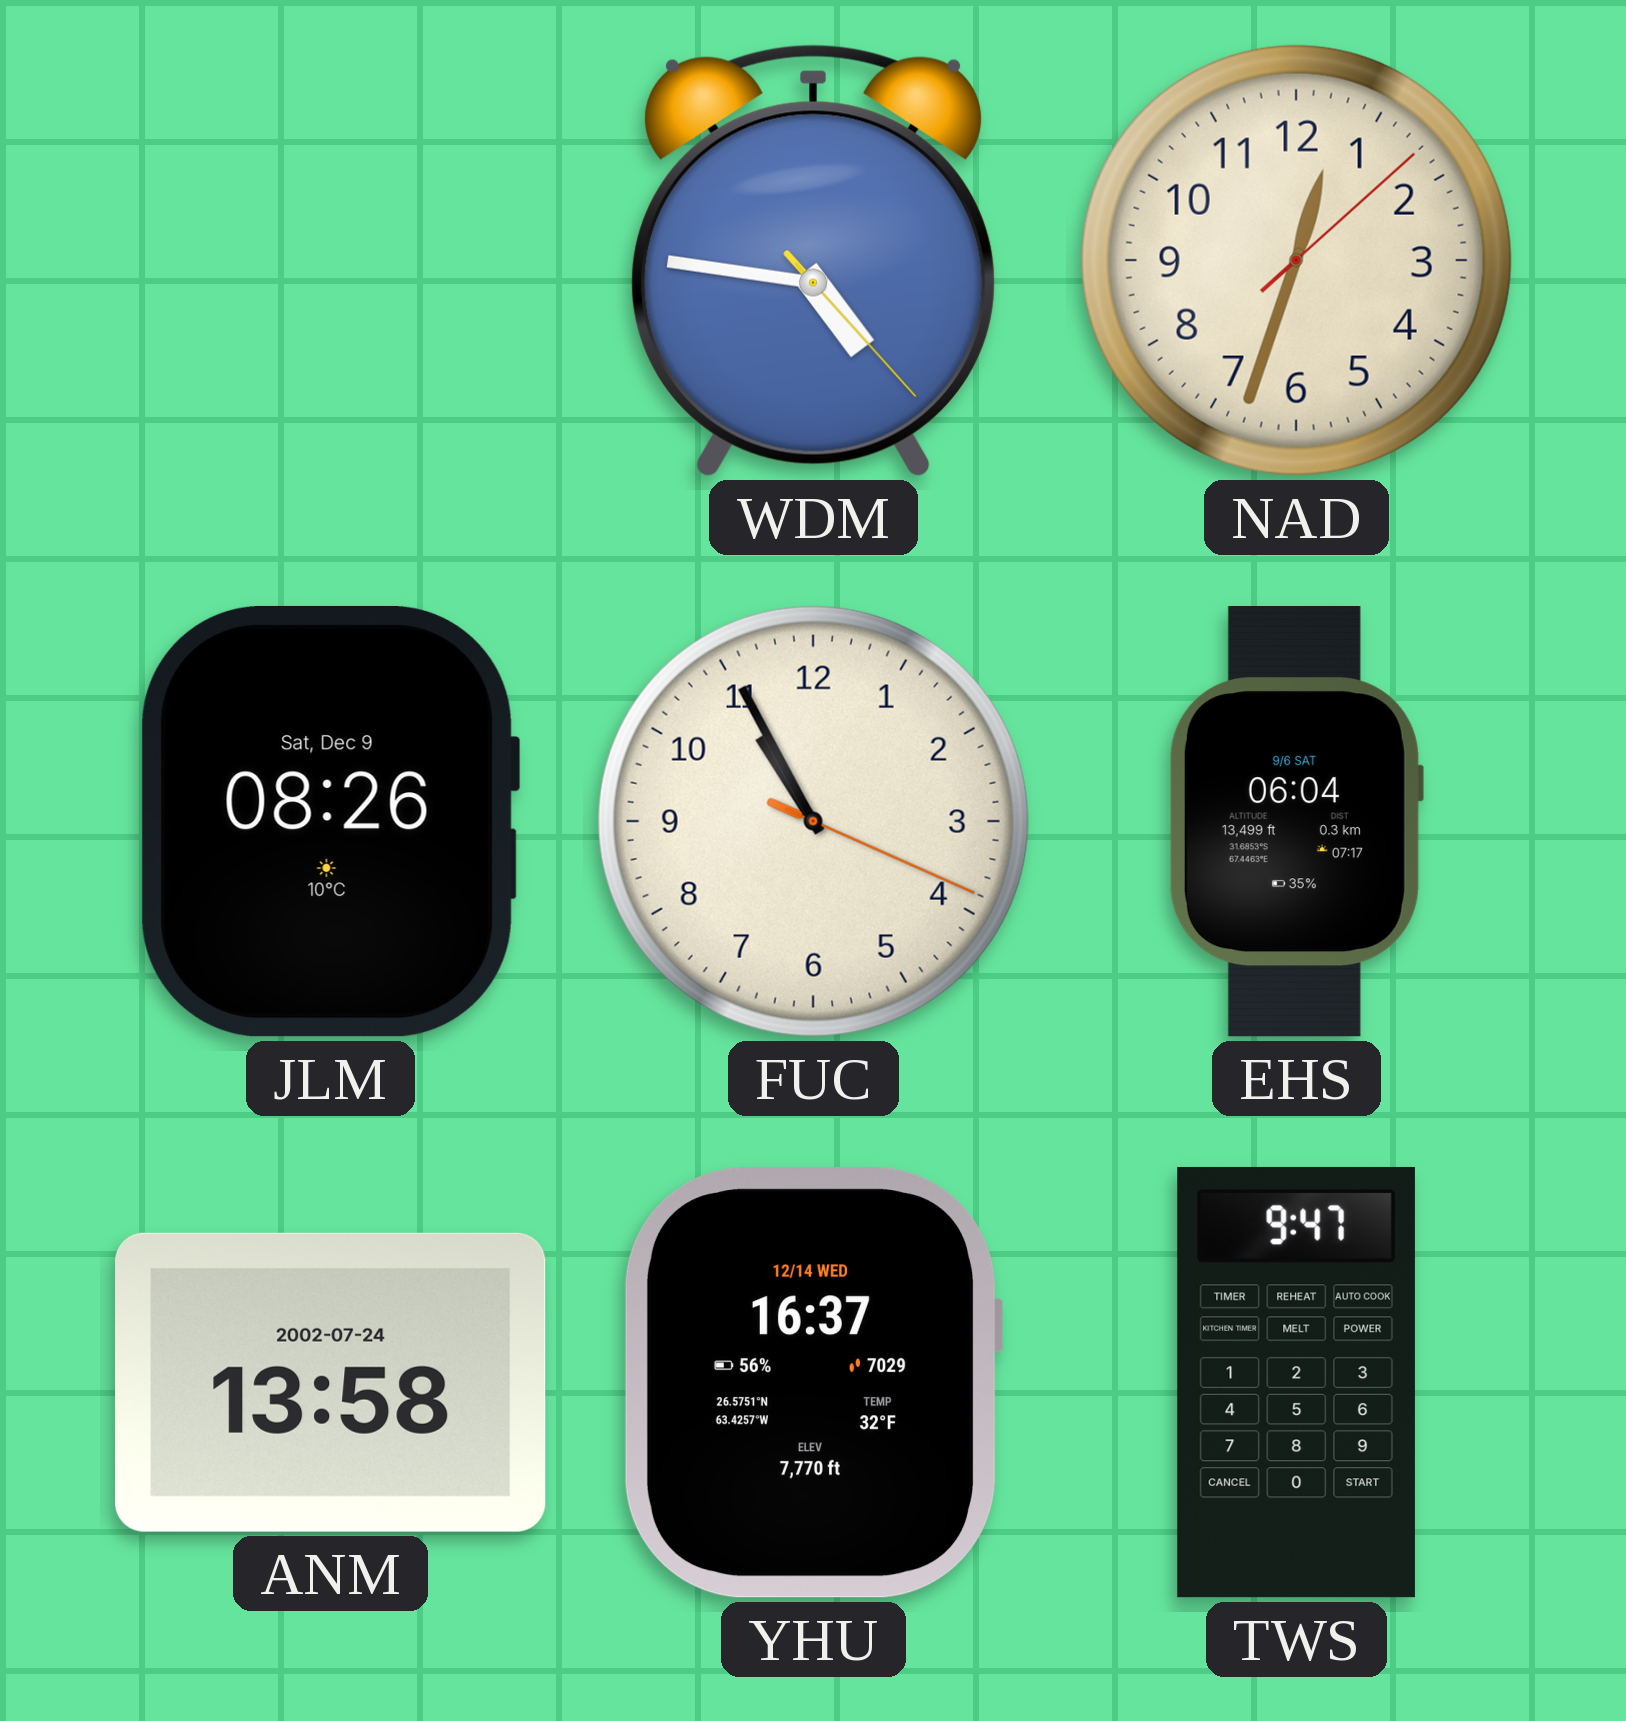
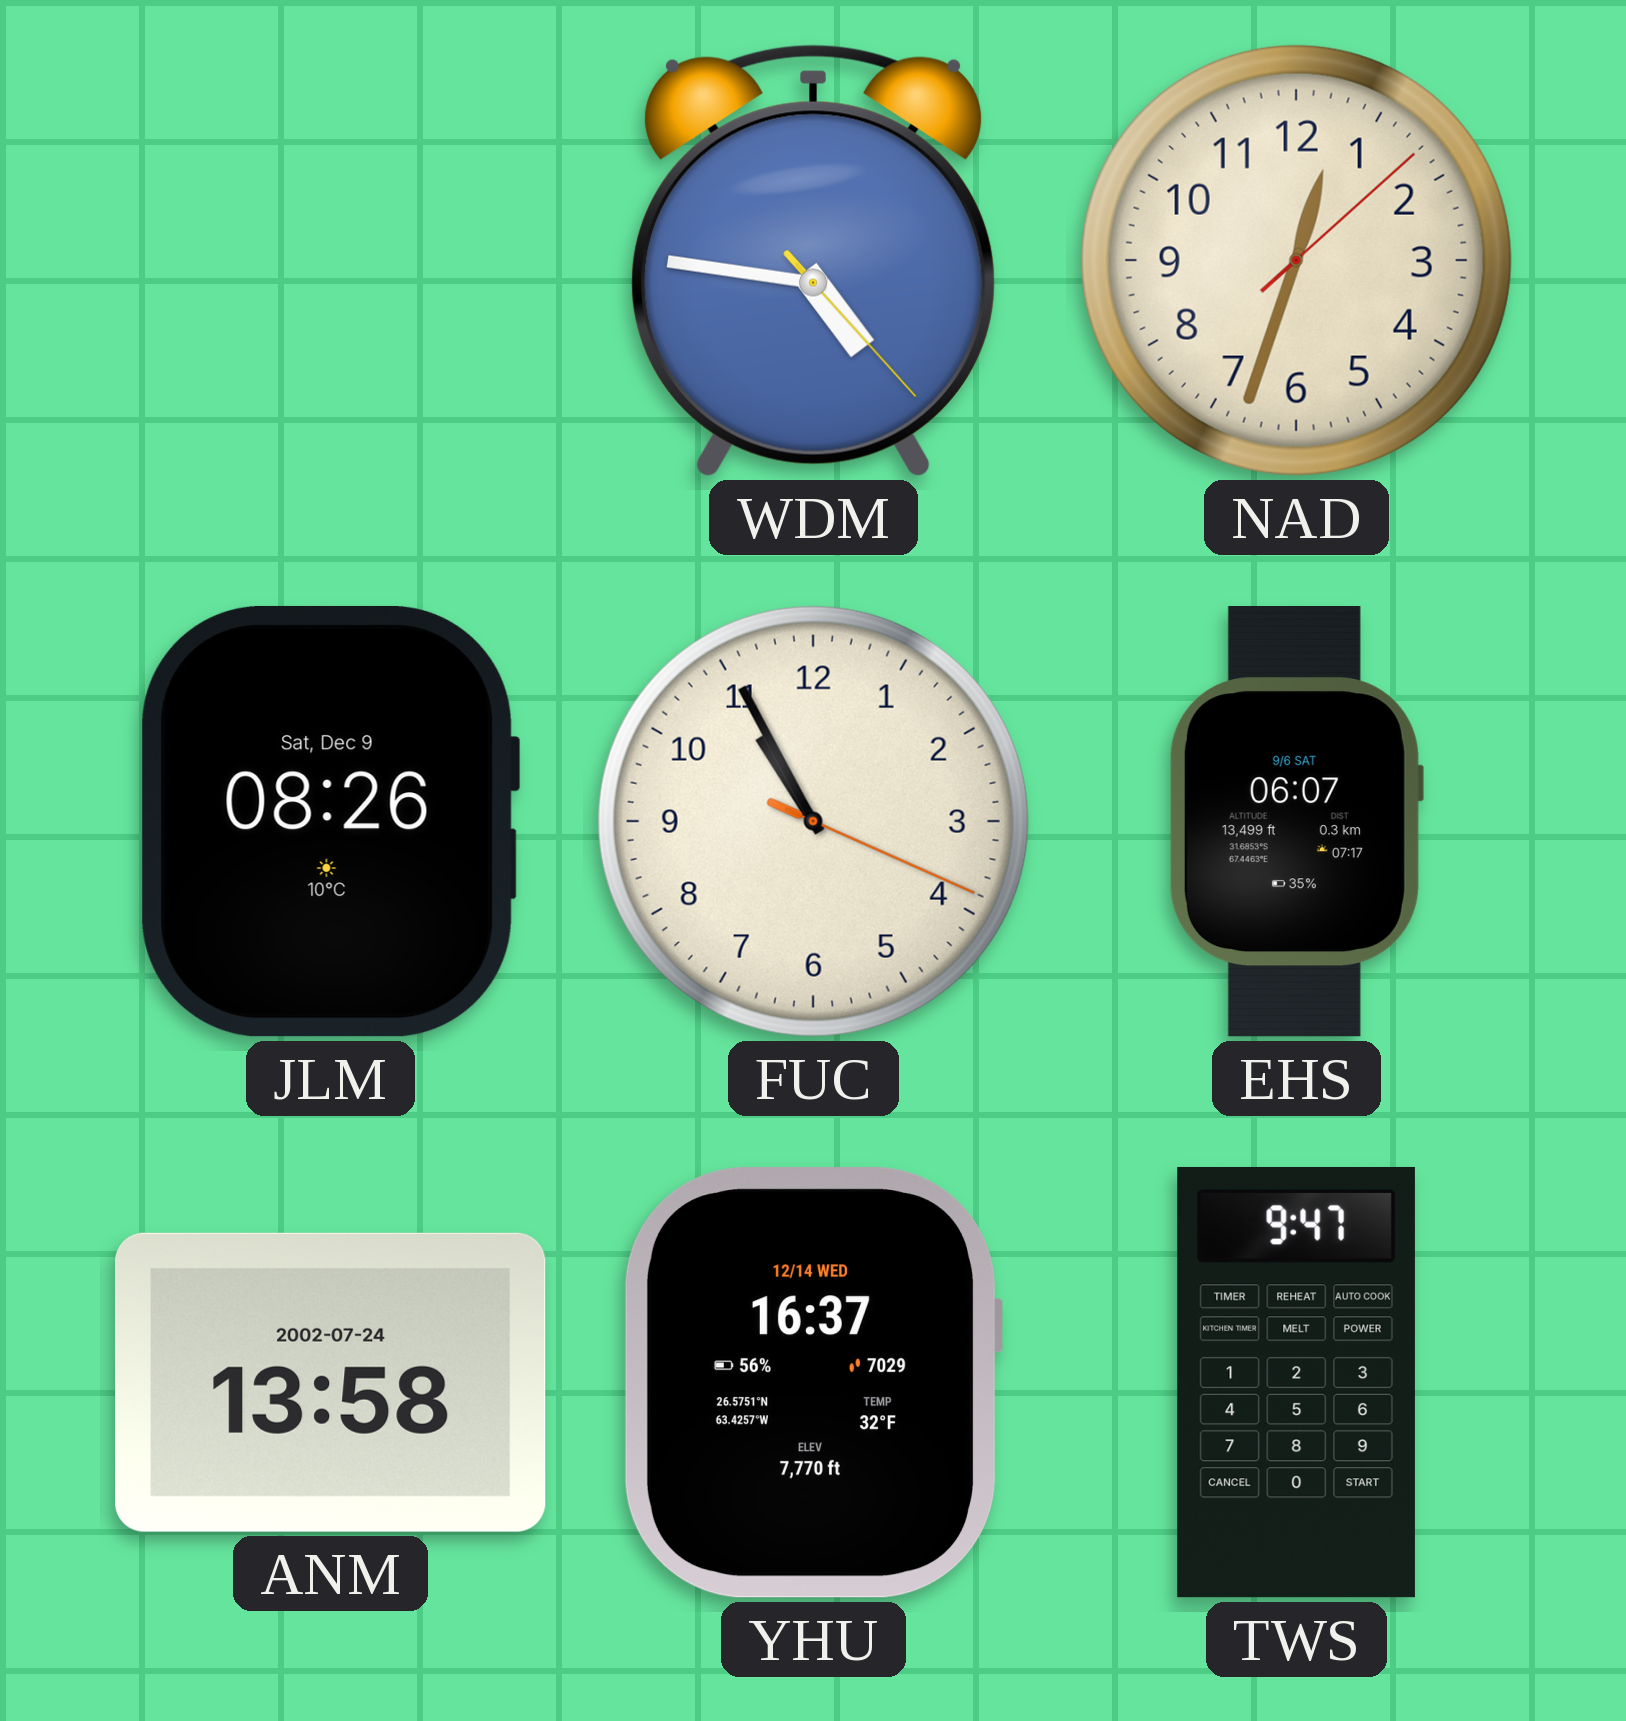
EHS: 06:04 -> 06:07
